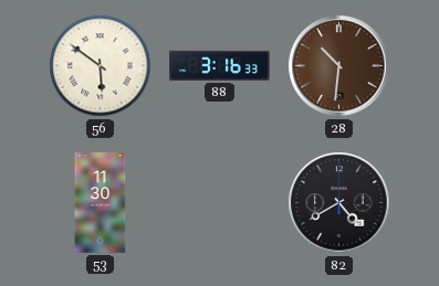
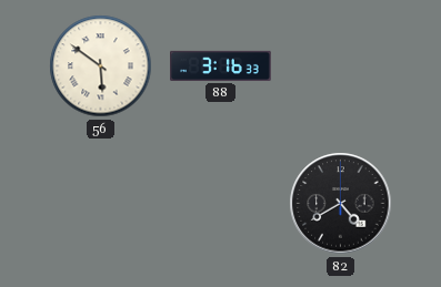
28: 10:31 -> none
53: 11:30 -> none
